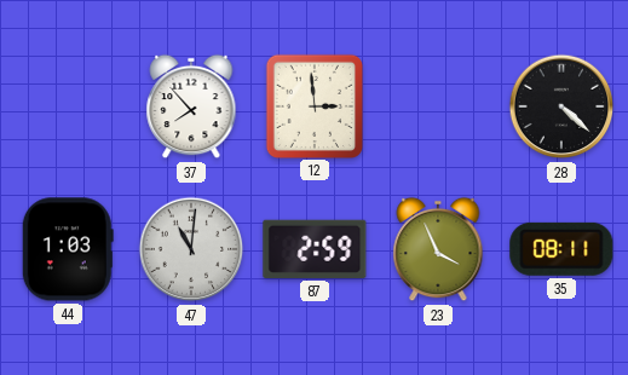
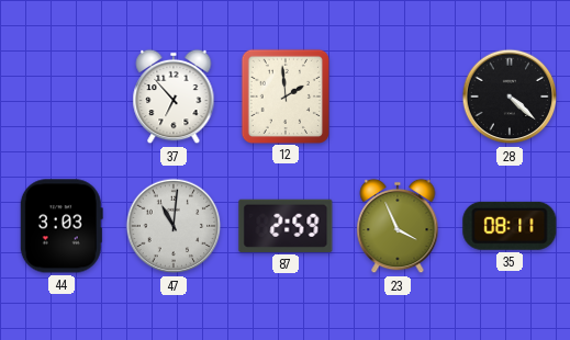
37: 7:53 -> 6:53
12: 2:59 -> 1:59
44: 1:03 -> 3:03
